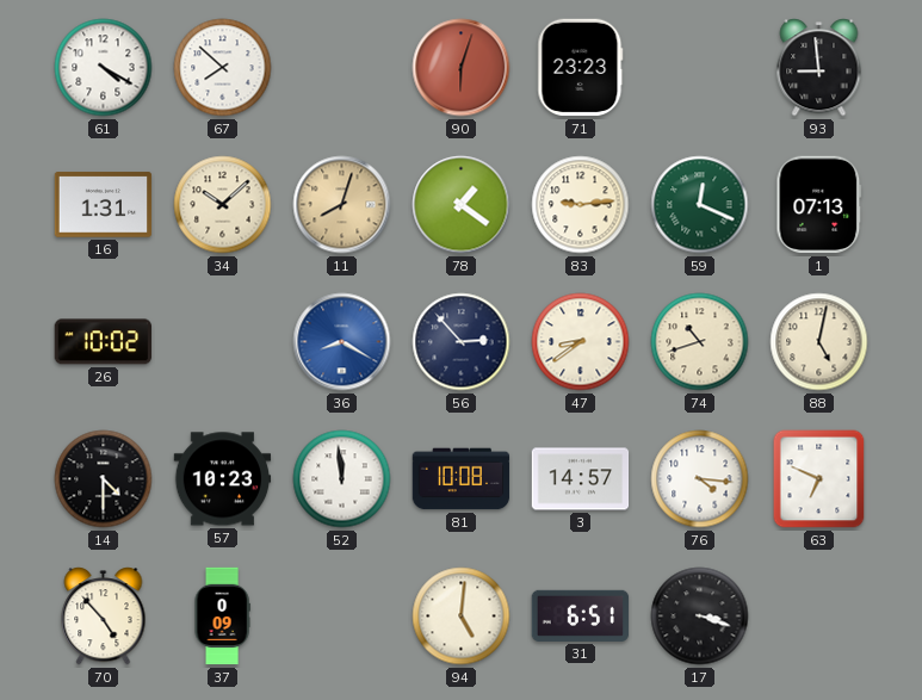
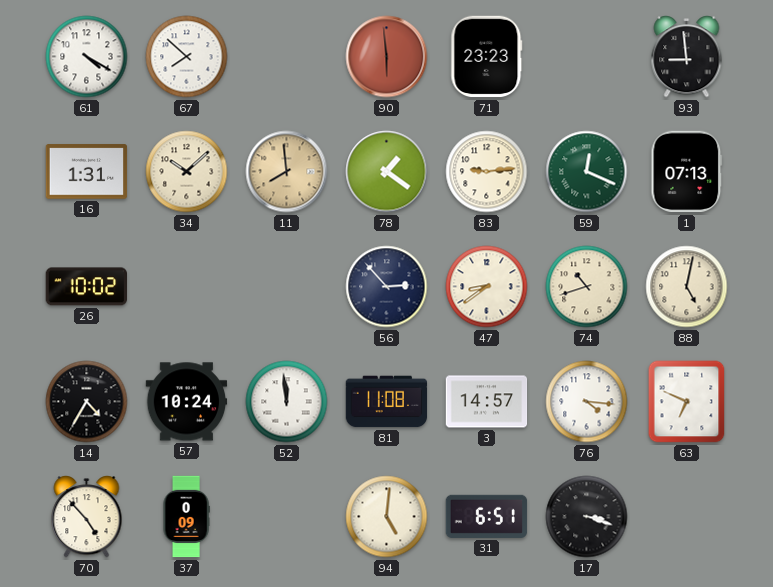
90: 6:03 -> 5:59
11: 8:03 -> 7:59
36: 8:20 -> none
14: 4:30 -> 4:35
57: 10:23 -> 10:24
81: 10:08 -> 11:08
